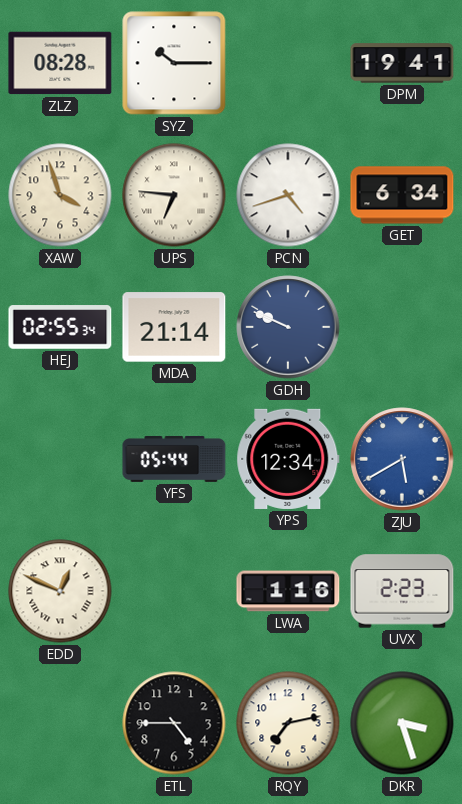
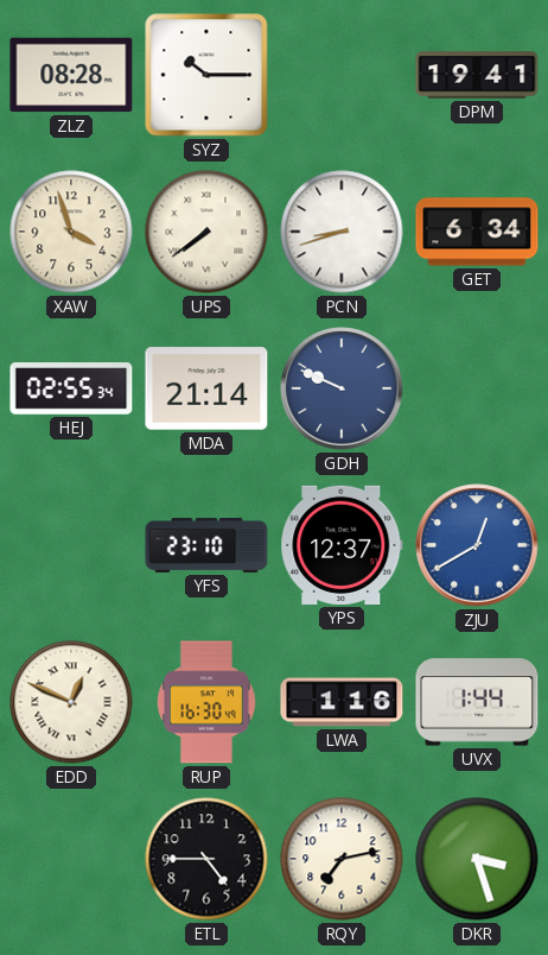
UPS: 6:46 -> 7:39
PCN: 4:42 -> 8:42
YFS: 05:44 -> 23:10
YPS: 12:34 -> 12:37
ZJU: 5:40 -> 12:40
RUP: none -> 16:30
UVX: 2:23 -> 1:44
